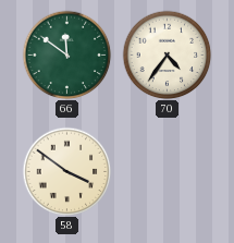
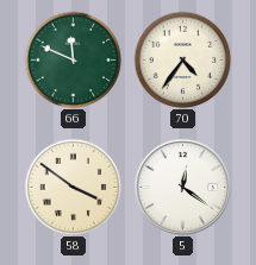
66: 11:51 -> 11:49
5: none -> 12:21
